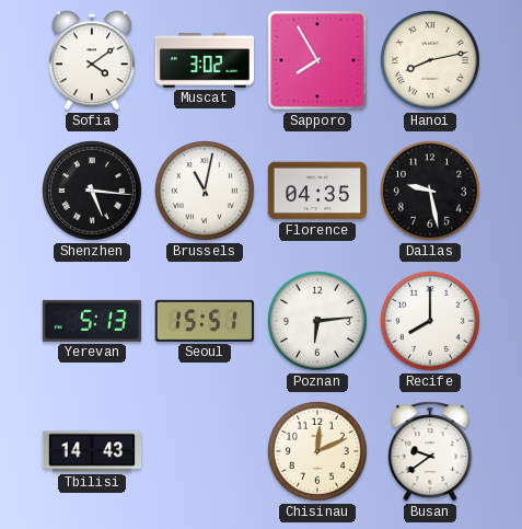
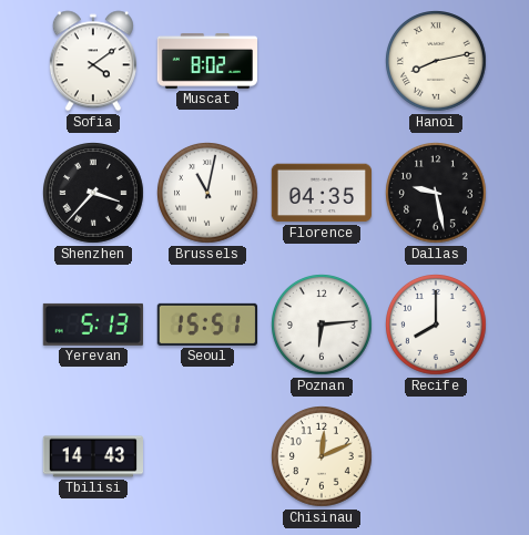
Muscat: 3:02 -> 8:02
Sapporo: 7:55 -> none
Shenzhen: 5:16 -> 3:37
Busan: 9:39 -> none
